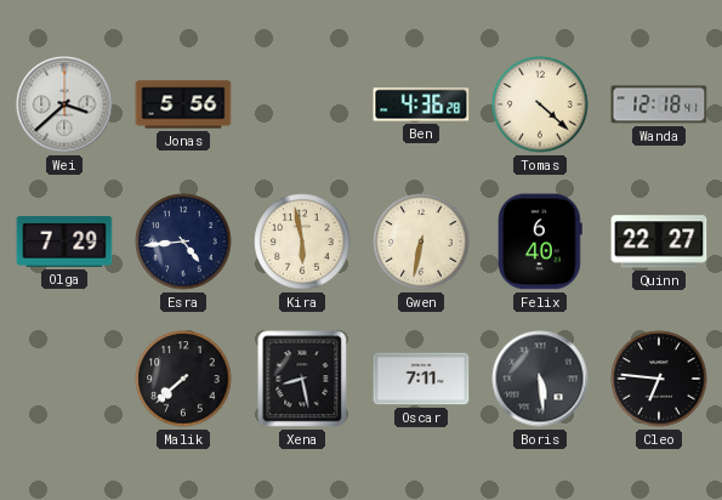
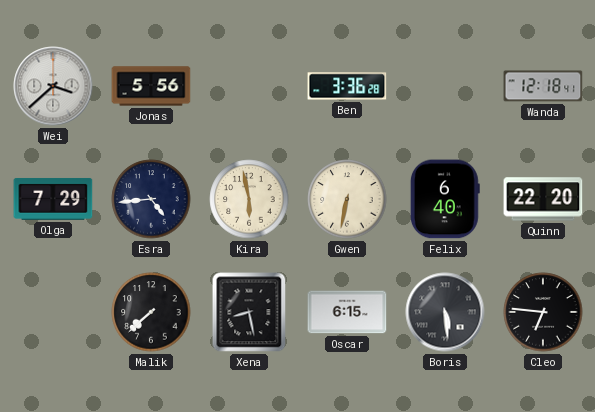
Ben: 4:36 -> 3:36
Tomas: 4:22 -> none
Quinn: 22:27 -> 22:20
Oscar: 7:11 -> 6:15
